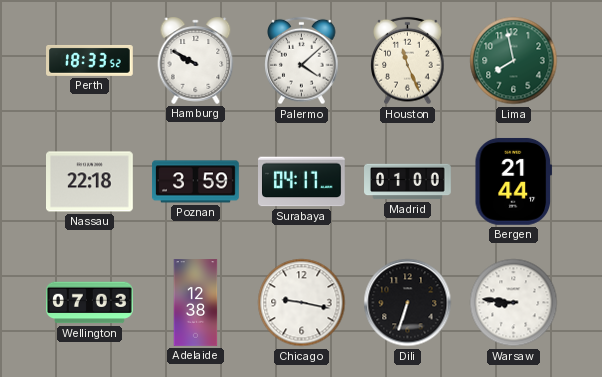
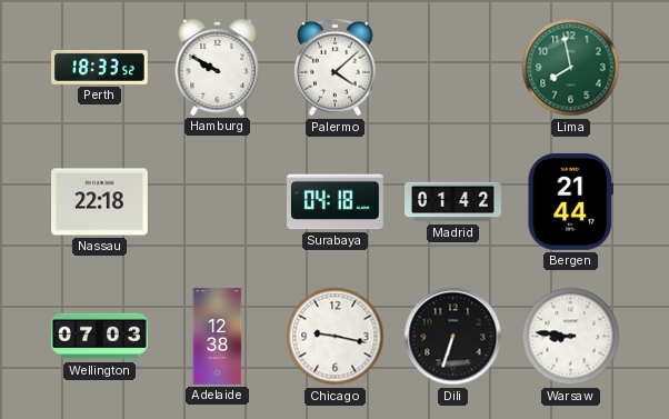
Houston: 11:26 -> none
Poznan: 3:59 -> none
Surabaya: 04:17 -> 04:18
Madrid: 01:00 -> 01:42
